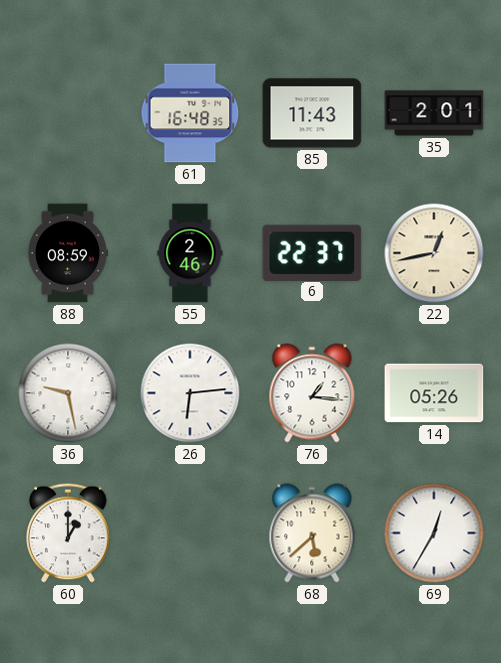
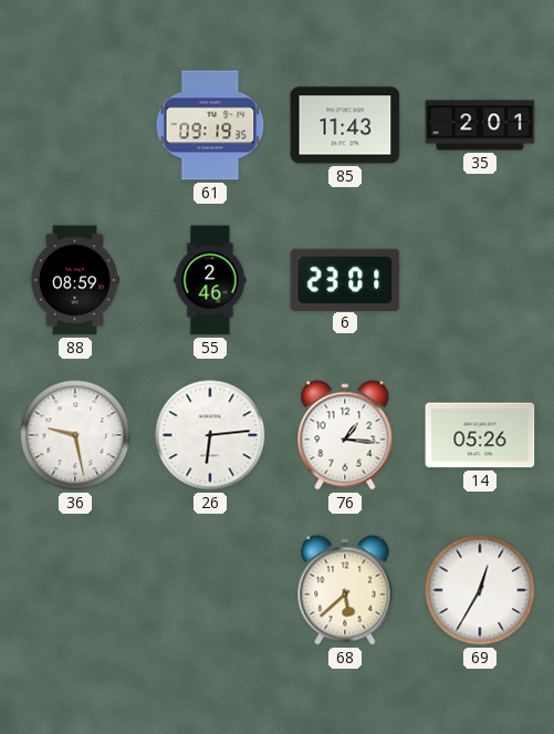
61: 16:48 -> 09:19
6: 22:37 -> 23:01
22: 12:43 -> none
60: 1:00 -> none
